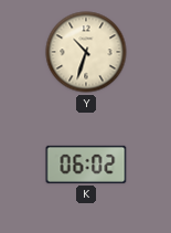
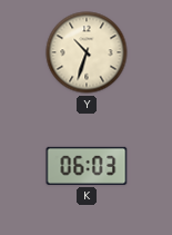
K: 06:02 -> 06:03
